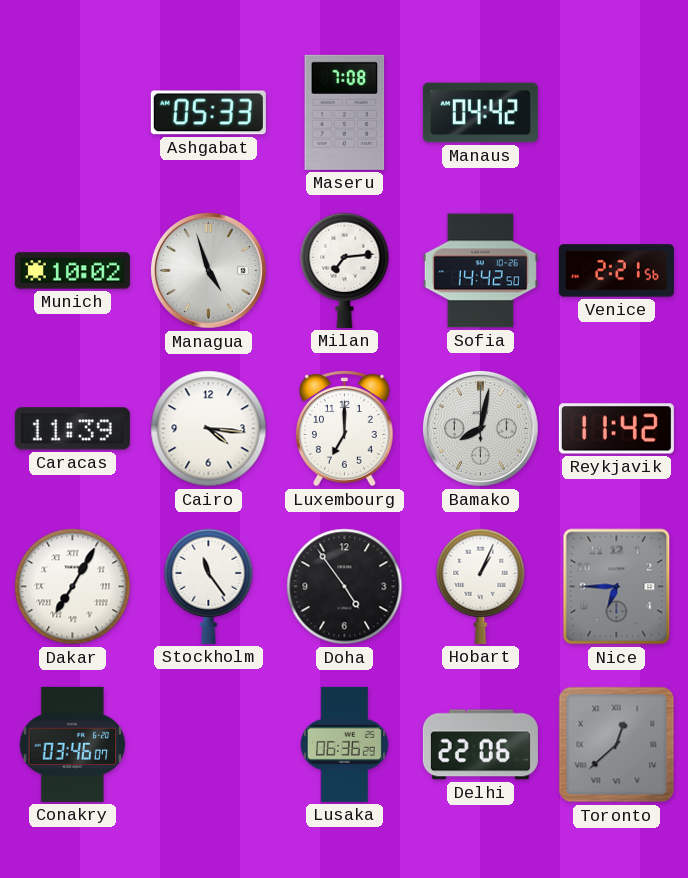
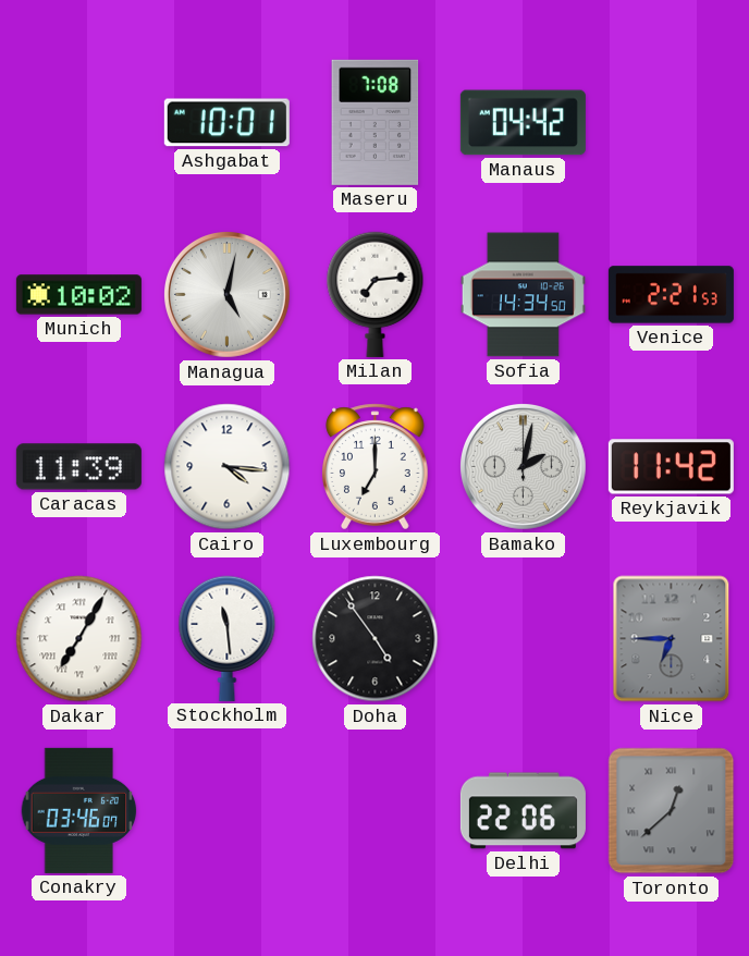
Ashgabat: 05:33 -> 10:01
Managua: 4:57 -> 5:02
Sofia: 14:42 -> 14:34
Venice: 2:21:56 -> 2:21:53
Bamako: 8:02 -> 2:02
Stockholm: 11:24 -> 11:29
Hobart: 1:04 -> none
Lusaka: 06:36 -> none
